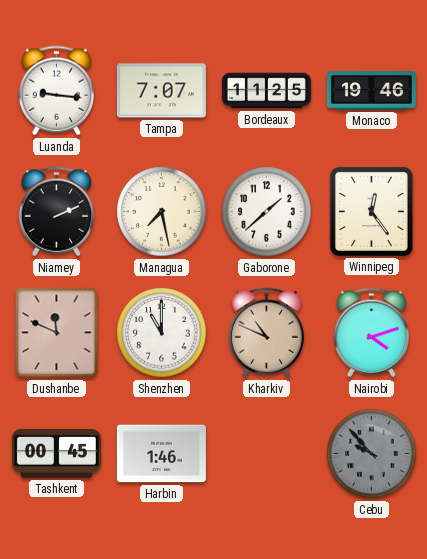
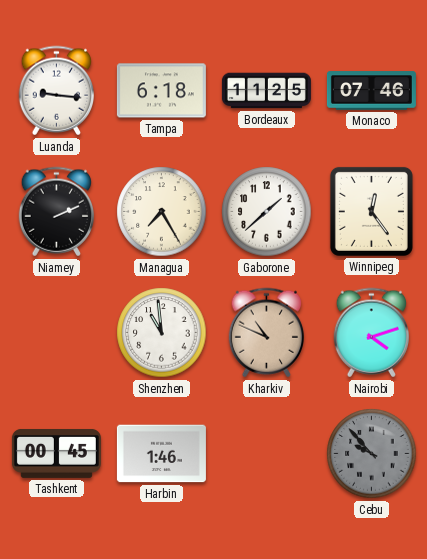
Tampa: 7:07 -> 6:18
Monaco: 19:46 -> 07:46
Managua: 7:28 -> 7:25
Dushanbe: 11:49 -> none
Shenzhen: 11:00 -> 10:59
